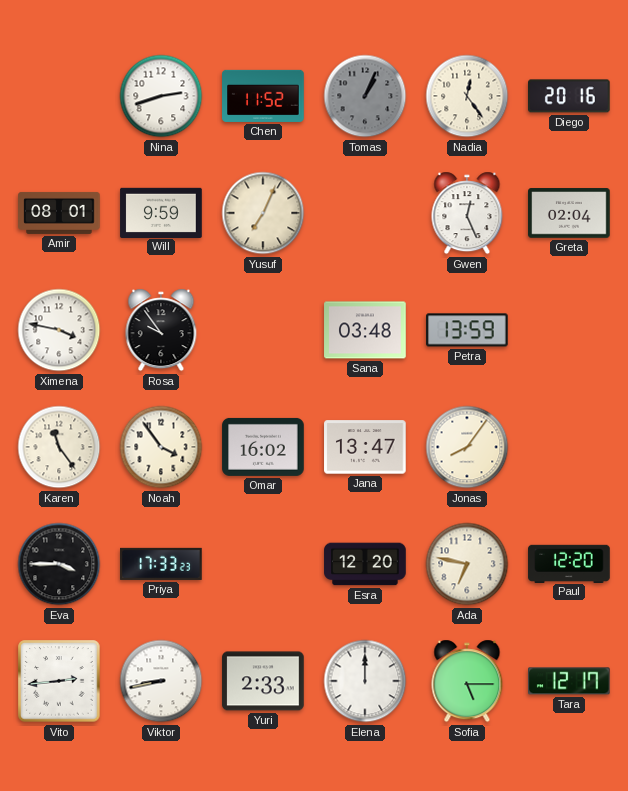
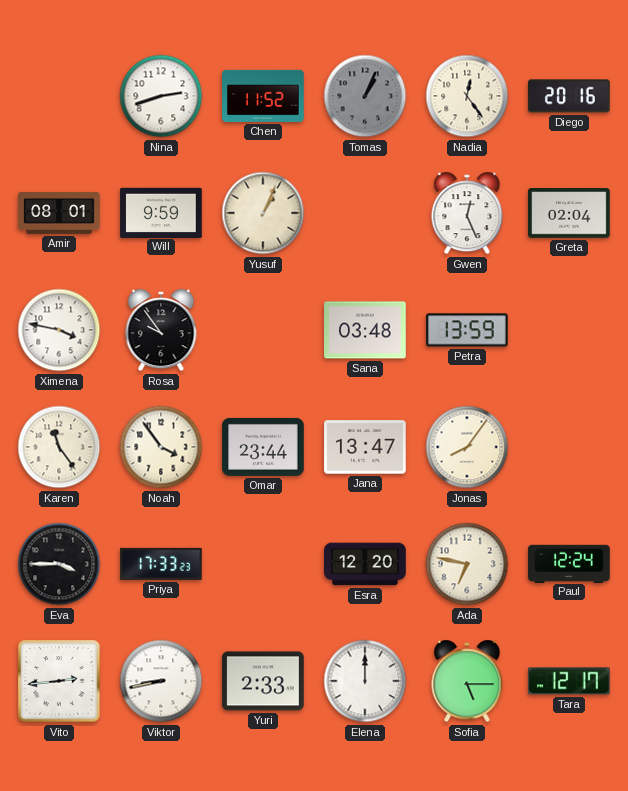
Yusuf: 7:04 -> 1:04
Omar: 16:02 -> 23:44
Paul: 12:20 -> 12:24
